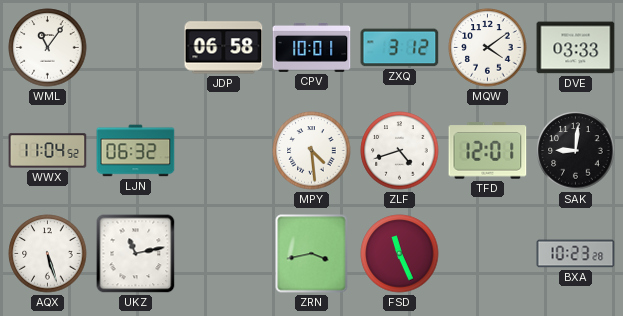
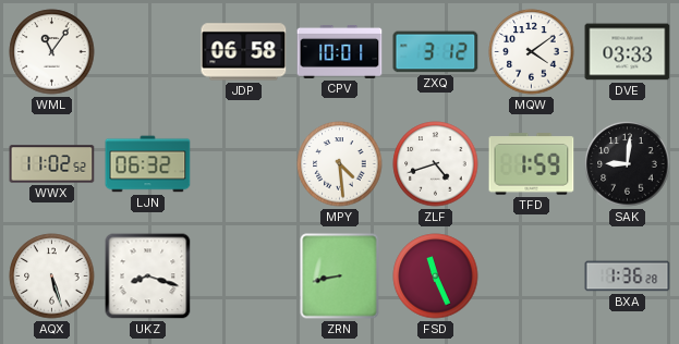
WWX: 11:04 -> 11:02
TFD: 12:01 -> 1:59
UKZ: 11:13 -> 8:18
ZRN: 3:43 -> 8:43
BXA: 10:23 -> 1:36
